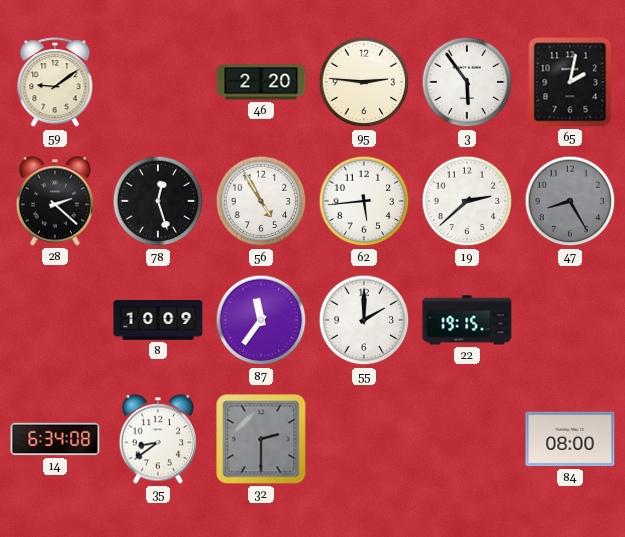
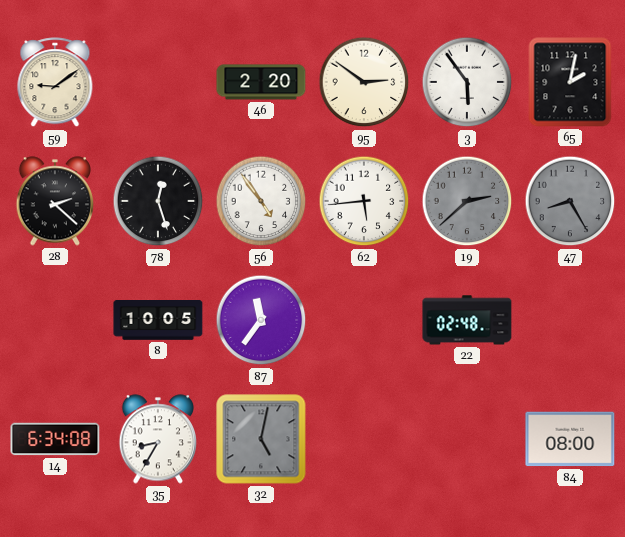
95: 2:46 -> 2:51
56: 4:55 -> 4:54
19 dial: white -> grey
8: 10:09 -> 10:05
55: 2:00 -> none
22: 19:15 -> 02:48
35: 8:39 -> 8:35
32: 2:30 -> 5:02
